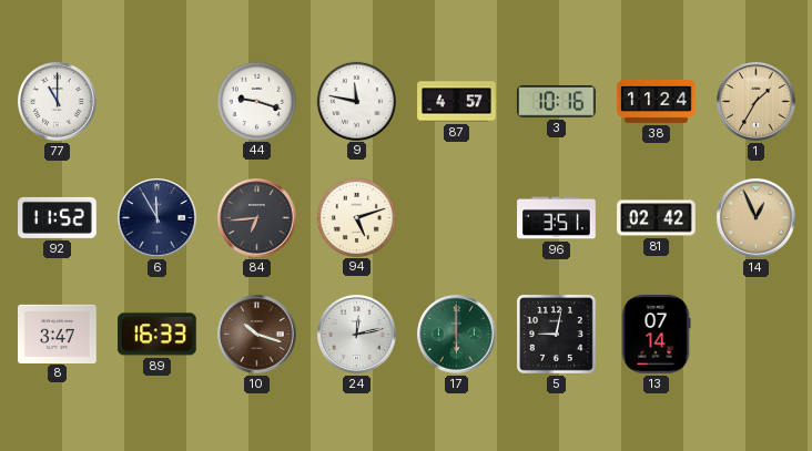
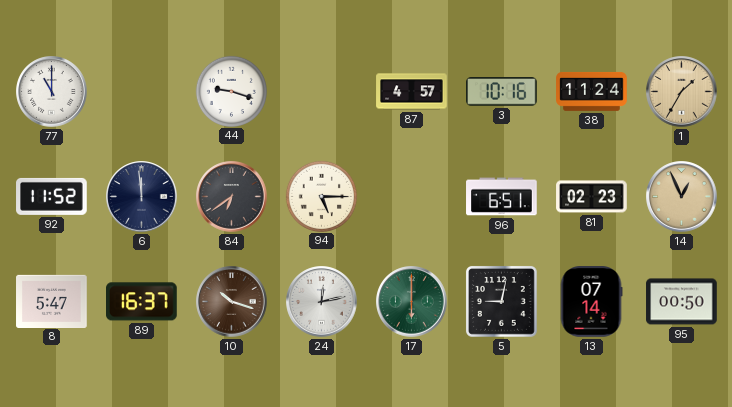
9: 11:47 -> none
6: 11:55 -> 11:59
84: 6:44 -> 6:39
94: 5:12 -> 5:15
96: 3:51 -> 6:51
81: 02:42 -> 02:23
8: 3:47 -> 5:47
89: 16:33 -> 16:37
95: none -> 00:50
